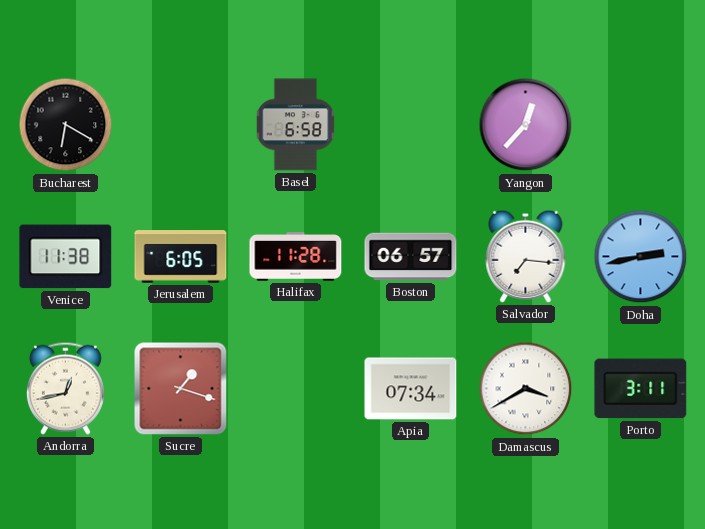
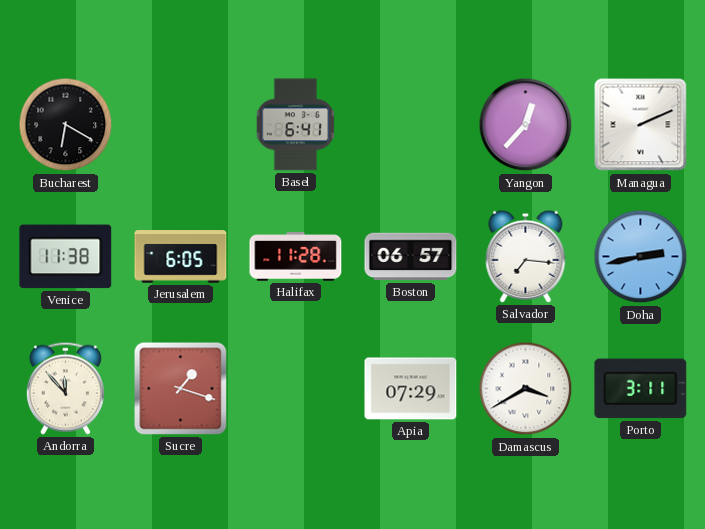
Basel: 6:58 -> 6:41
Managua: none -> 2:11
Andorra: 12:43 -> 11:53
Apia: 07:34 -> 07:29
